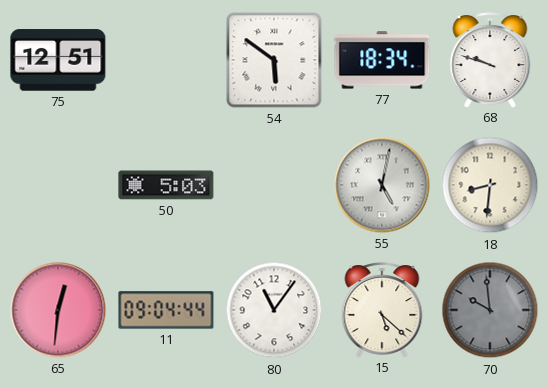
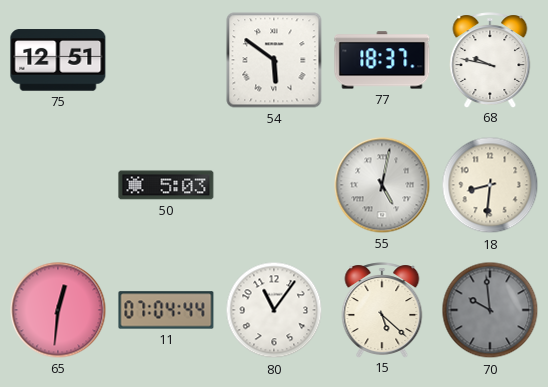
77: 18:34 -> 18:37
68: 9:48 -> 9:47
11: 09:04 -> 07:04
